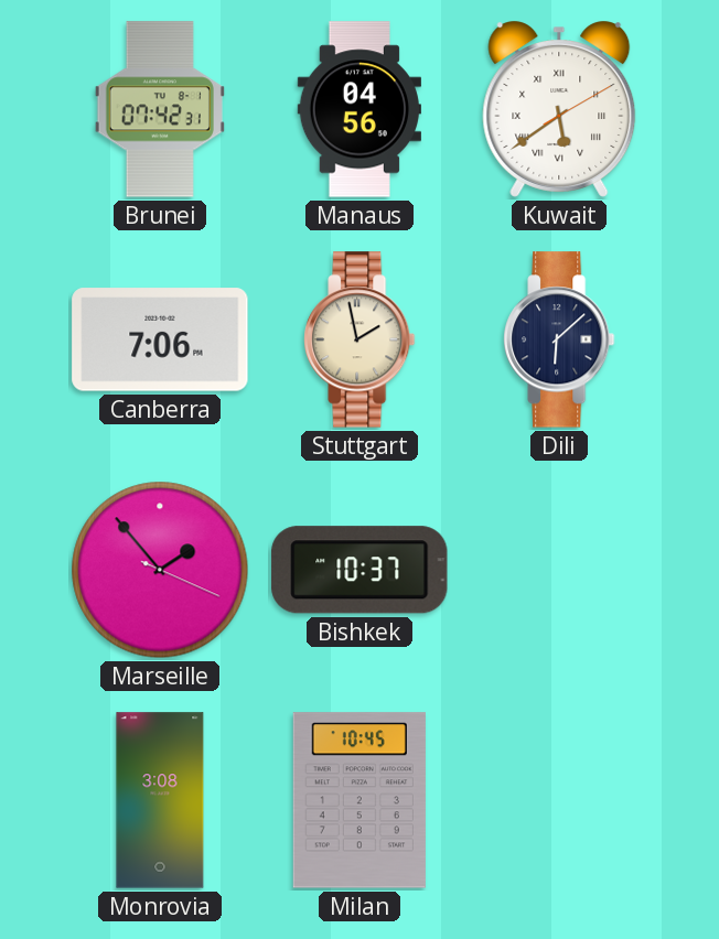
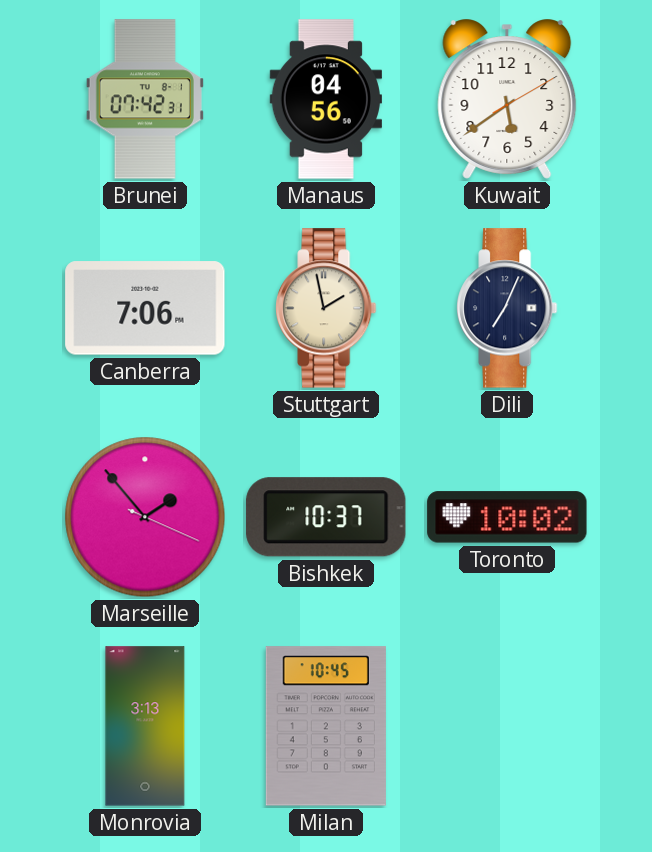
Kuwait numerals: Roman -> Arabic
Dili: 6:08 -> 7:04
Toronto: none -> 10:02
Monrovia: 3:08 -> 3:13
